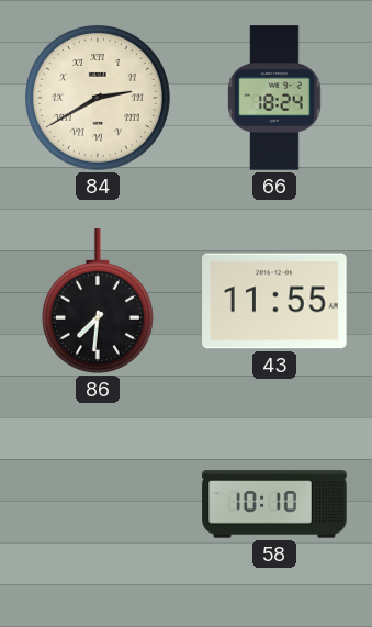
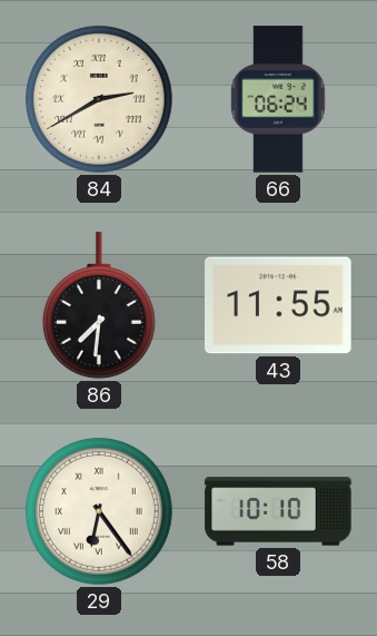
66: 18:24 -> 06:24
29: none -> 6:24
